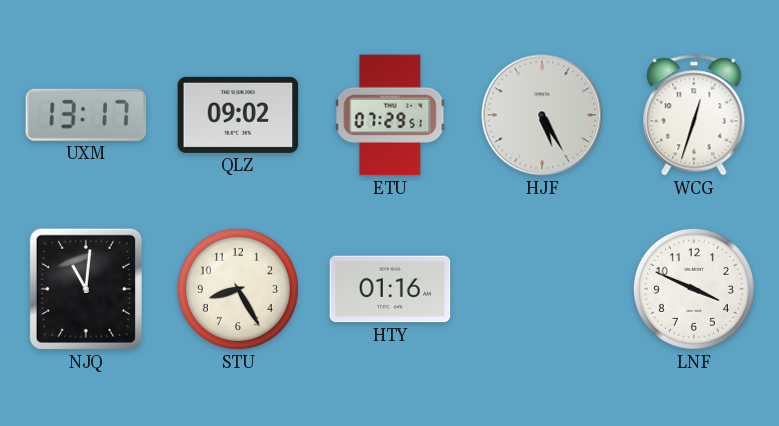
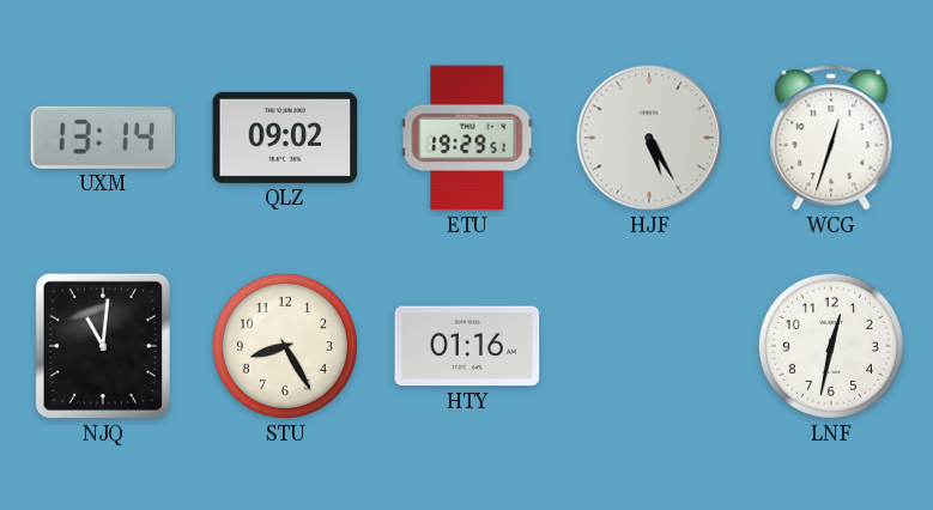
UXM: 13:17 -> 13:14
ETU: 07:29 -> 19:29
LNF: 3:49 -> 12:32
